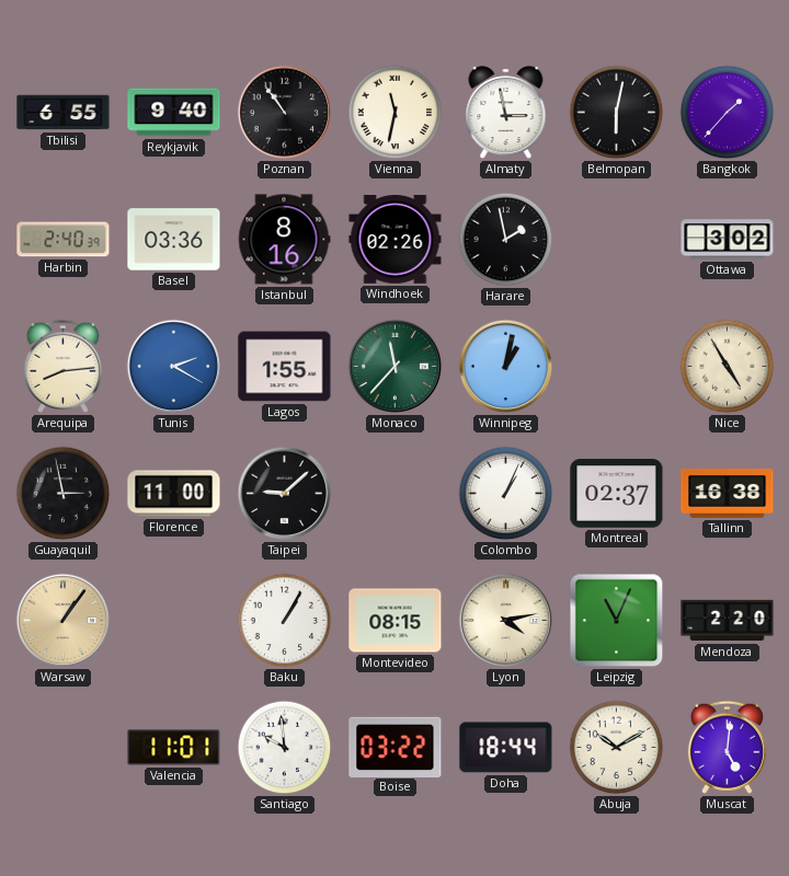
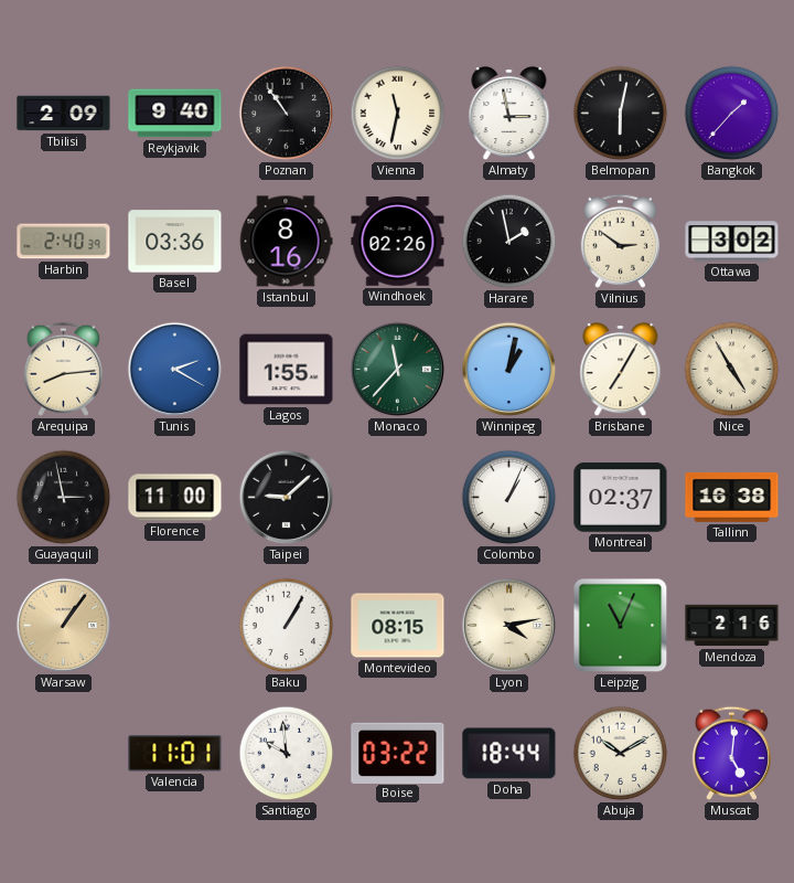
Tbilisi: 6:55 -> 2:09
Vilnius: none -> 2:51
Brisbane: none -> 7:05
Mendoza: 2:20 -> 2:16
